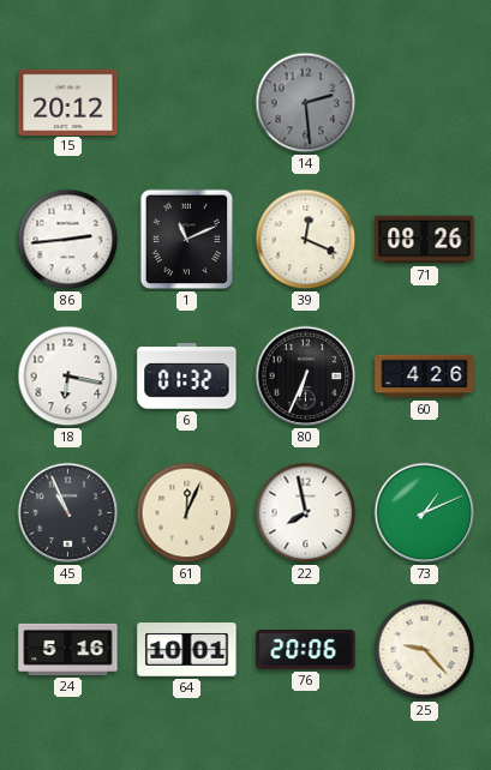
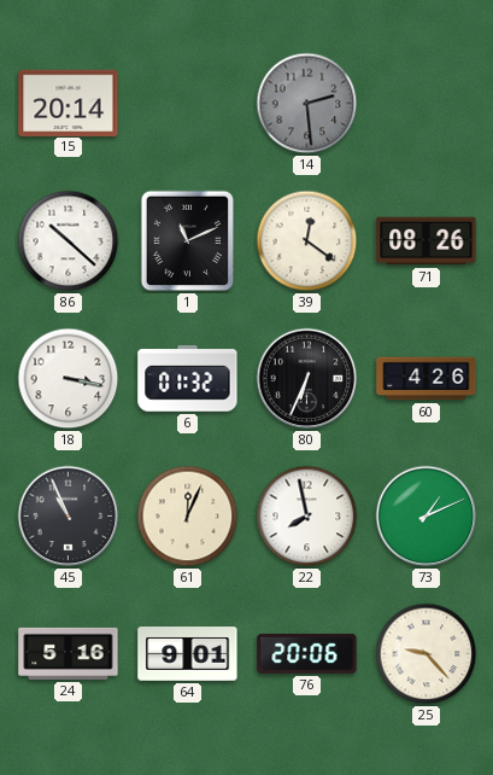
15: 20:12 -> 20:14
86: 2:44 -> 10:22
39: 12:19 -> 12:21
18: 6:17 -> 3:17
64: 10:01 -> 9:01
